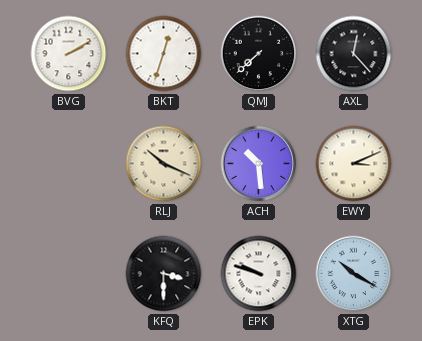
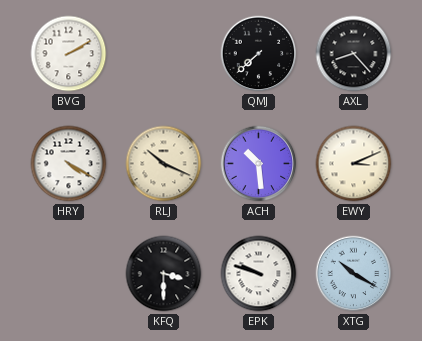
BKT: 12:33 -> none
AXL: 12:23 -> 8:23
HRY: none -> 4:20
